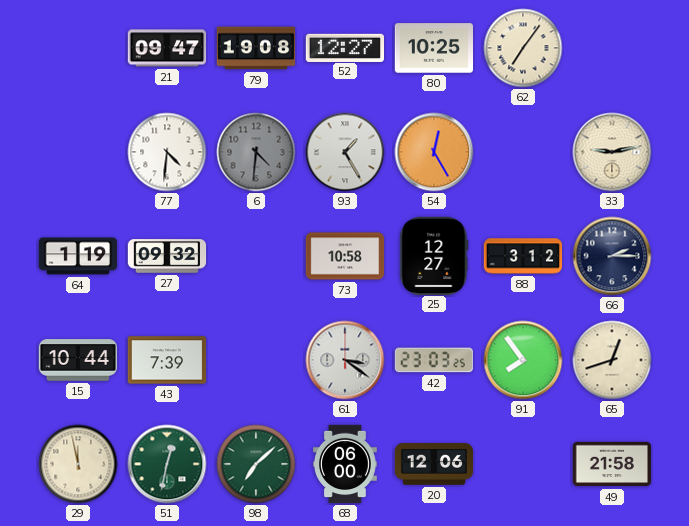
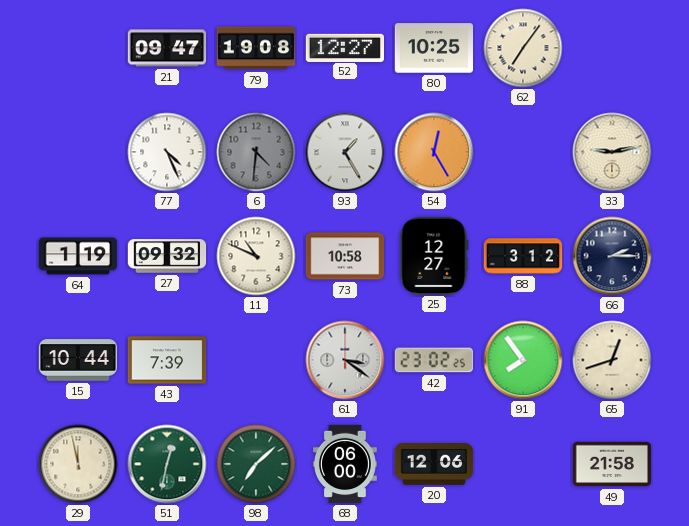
77: 4:31 -> 4:26
11: none -> 10:49
42: 23:03 -> 23:02
